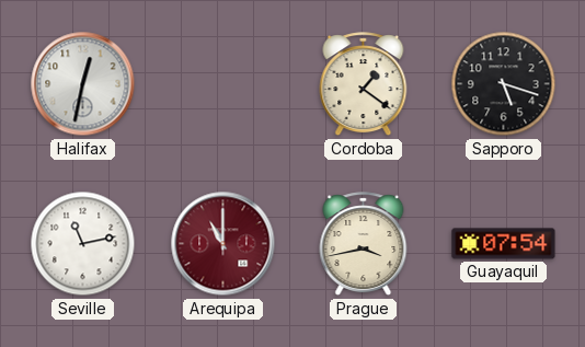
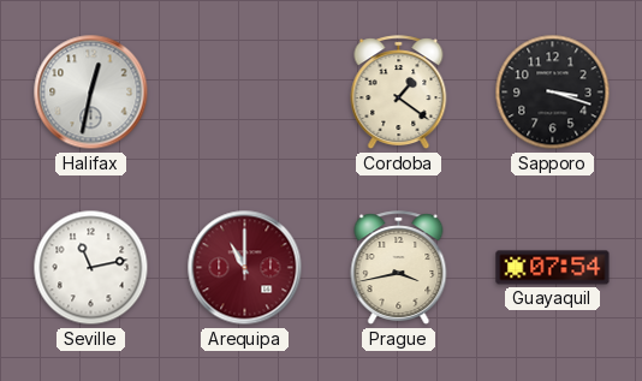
Sapporo: 5:18 -> 3:18
